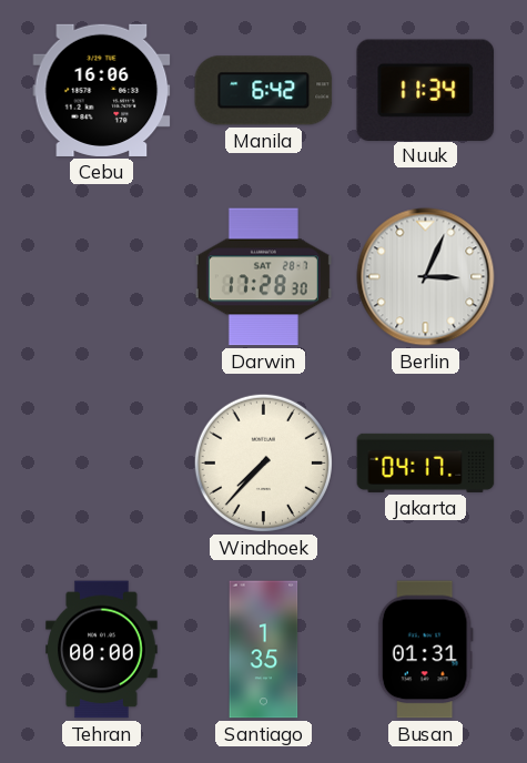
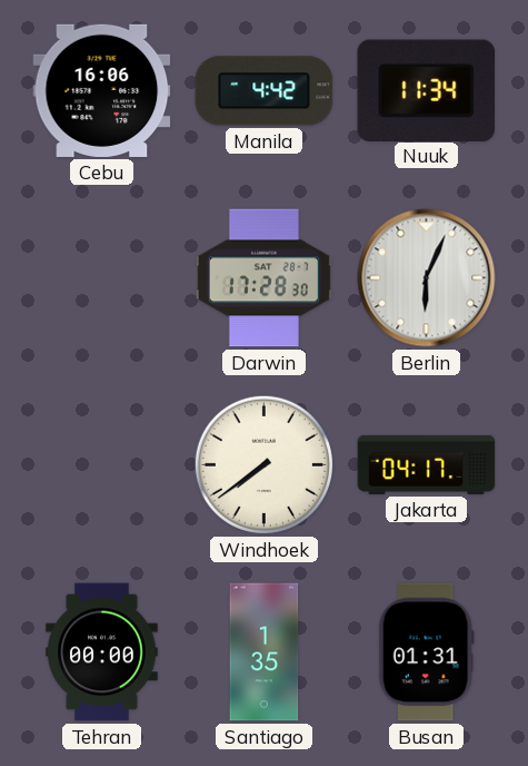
Manila: 6:42 -> 4:42
Berlin: 3:04 -> 6:04
Windhoek: 7:37 -> 7:39
